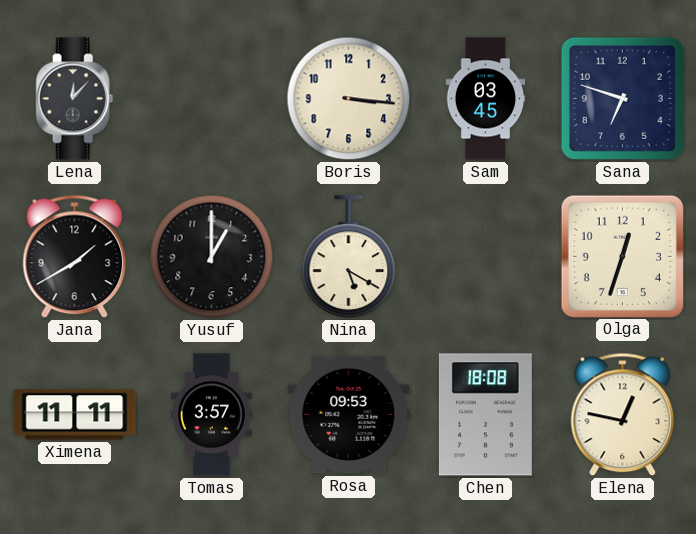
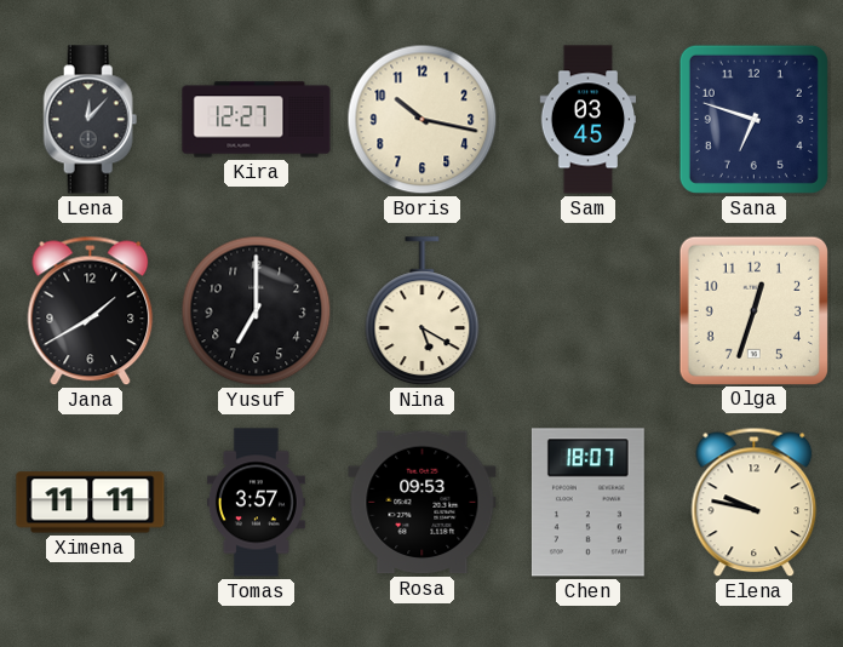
Kira: none -> 12:27
Boris: 3:16 -> 10:17
Yusuf: 1:00 -> 7:00
Chen: 18:08 -> 18:07
Elena: 12:47 -> 9:47
